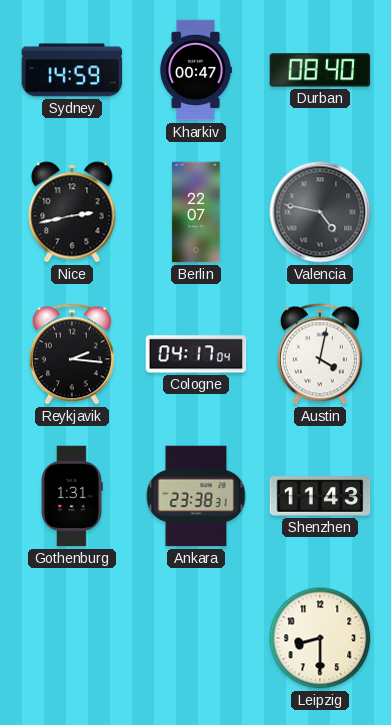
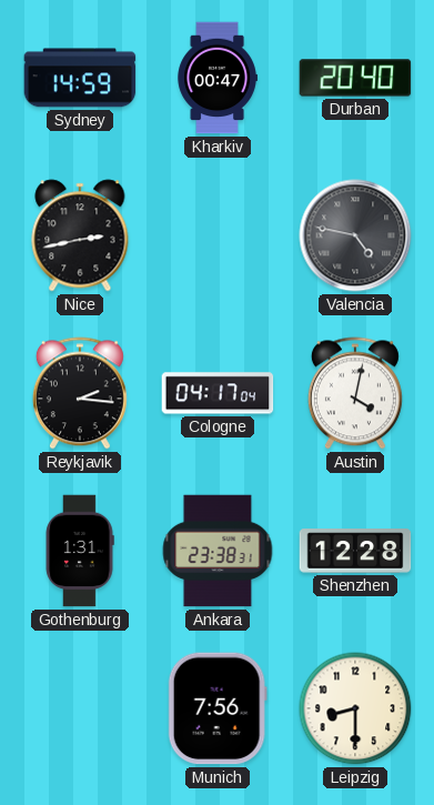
Durban: 08:40 -> 20:40
Berlin: 22:07 -> none
Shenzhen: 11:43 -> 12:28
Munich: none -> 7:56
